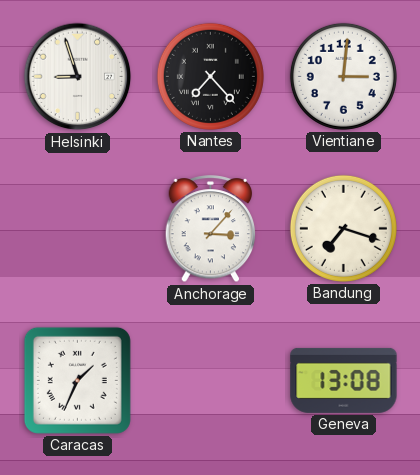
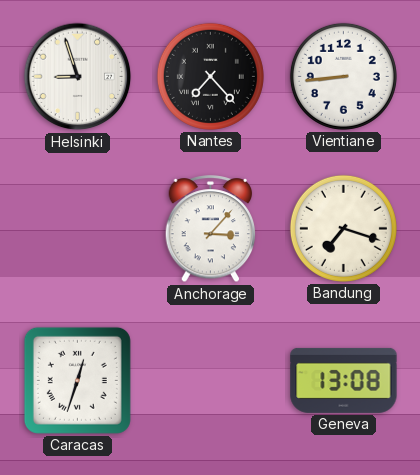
Vientiane: 3:01 -> 8:44
Caracas: 1:34 -> 12:33
